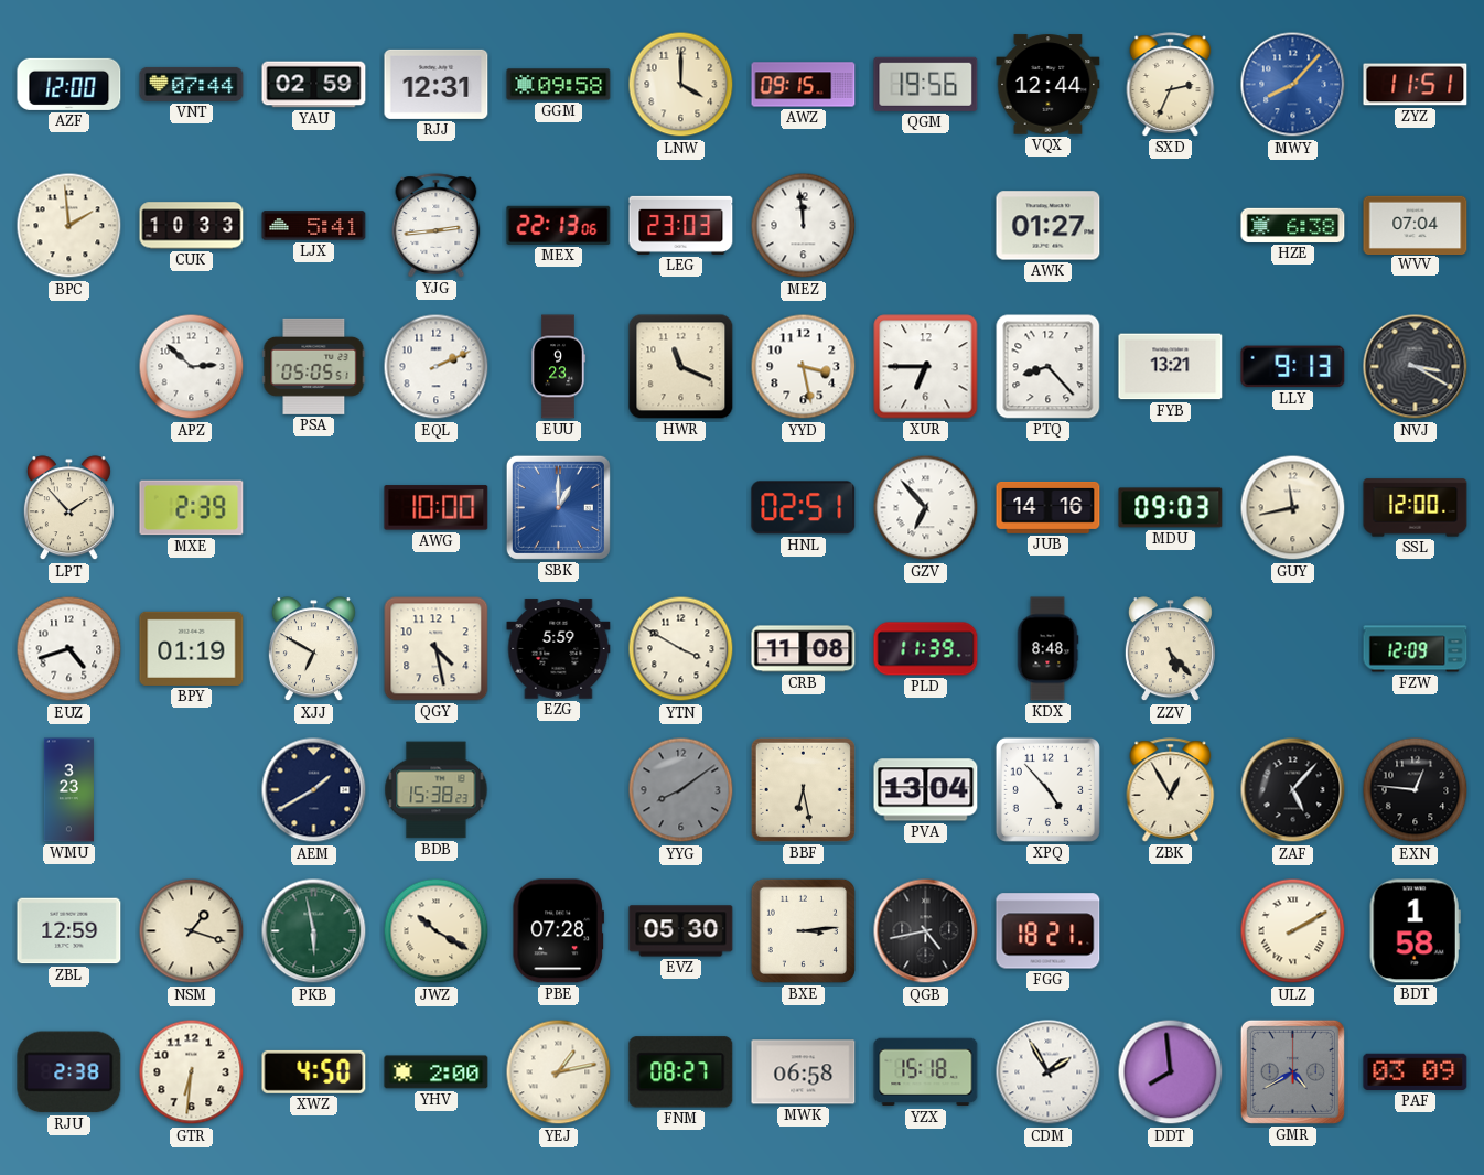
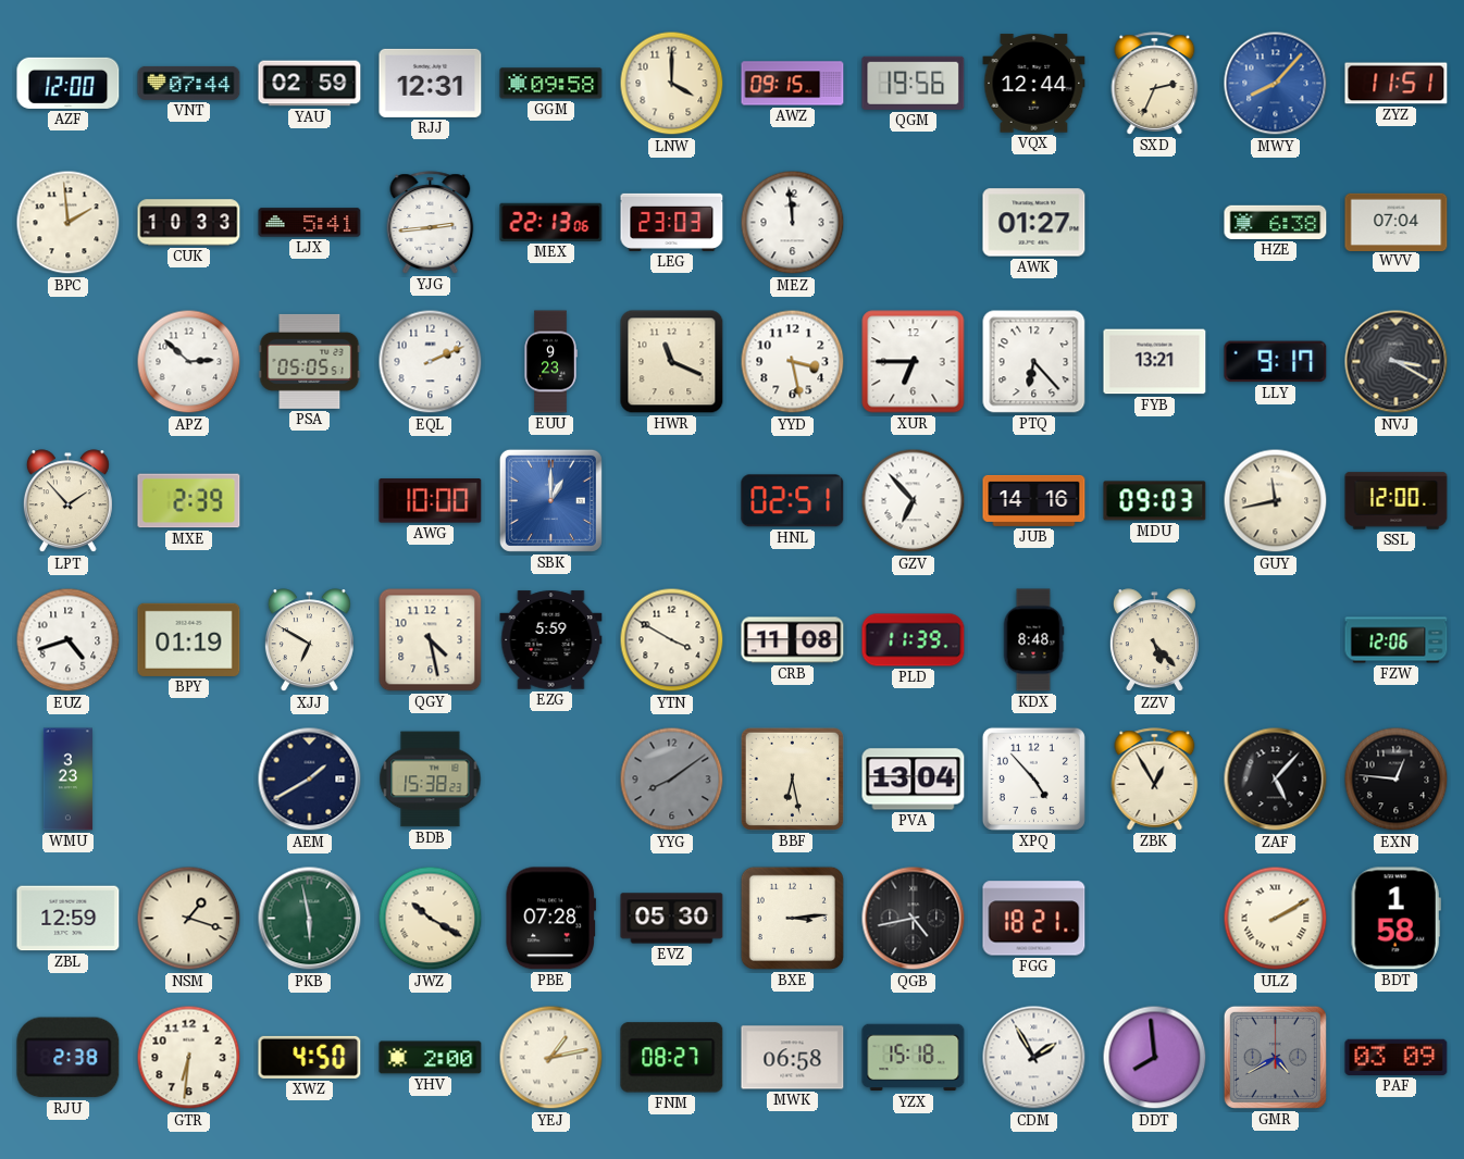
PTQ: 8:23 -> 6:23
LLY: 9:13 -> 9:17
FZW: 12:09 -> 12:06
